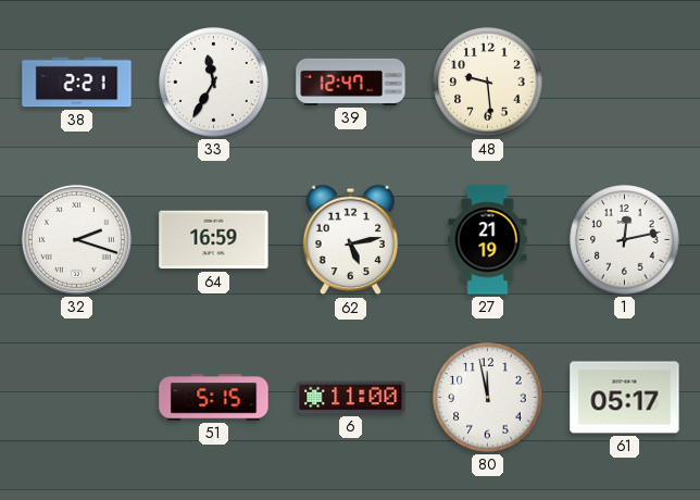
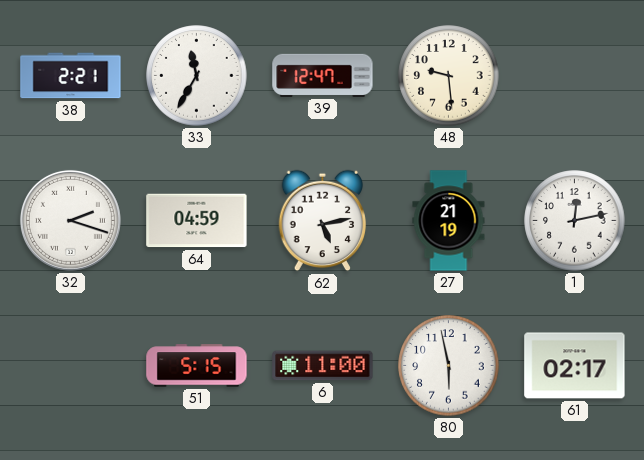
64: 16:59 -> 04:59
80: 11:58 -> 5:58
61: 05:17 -> 02:17
